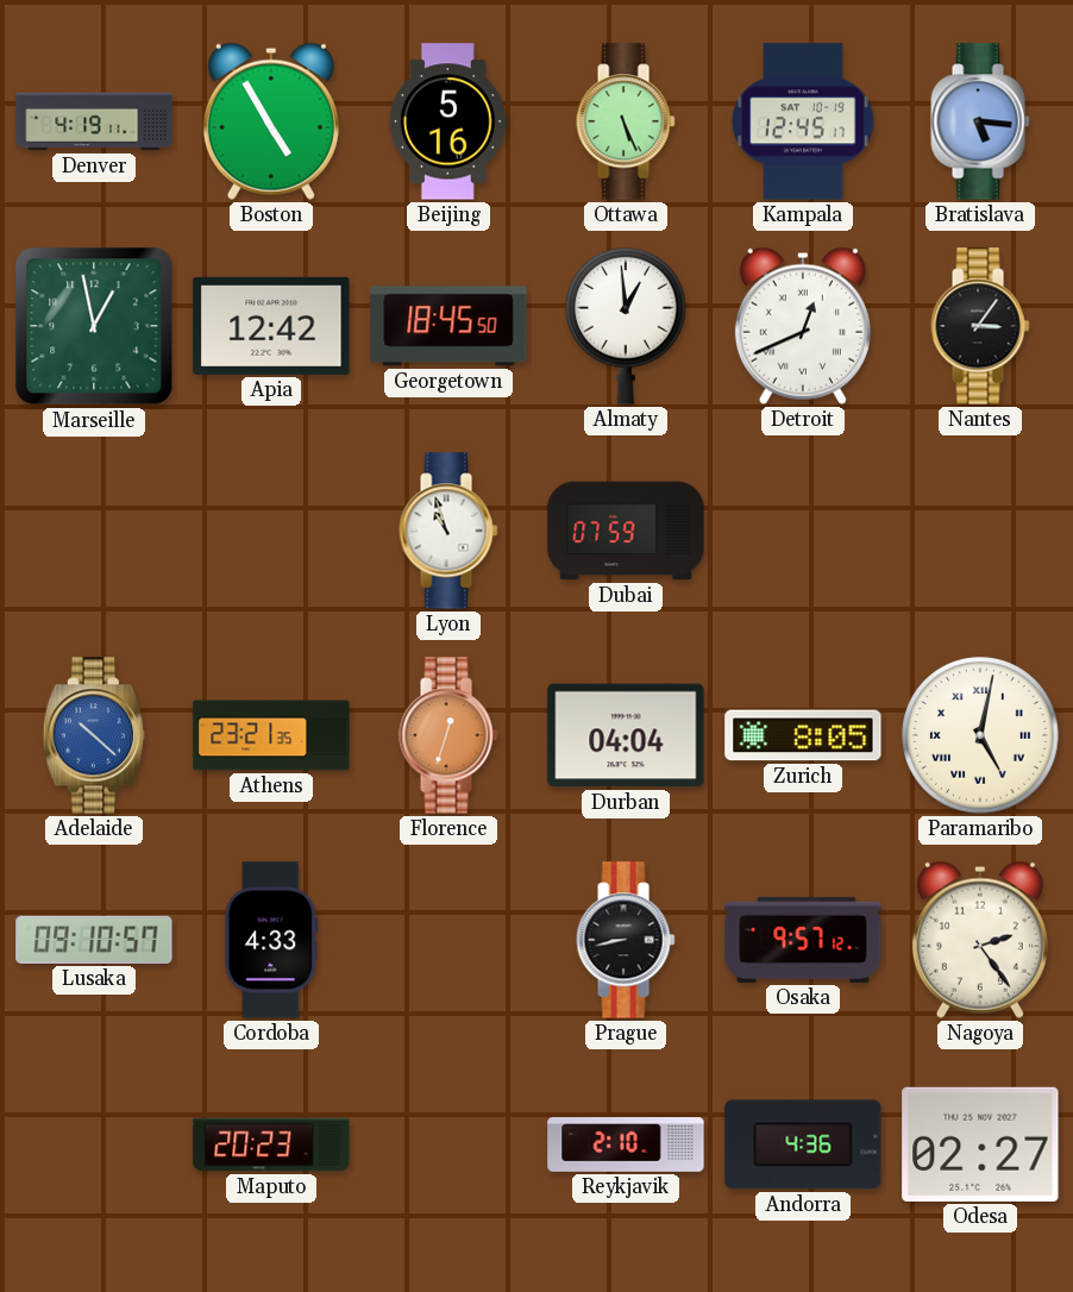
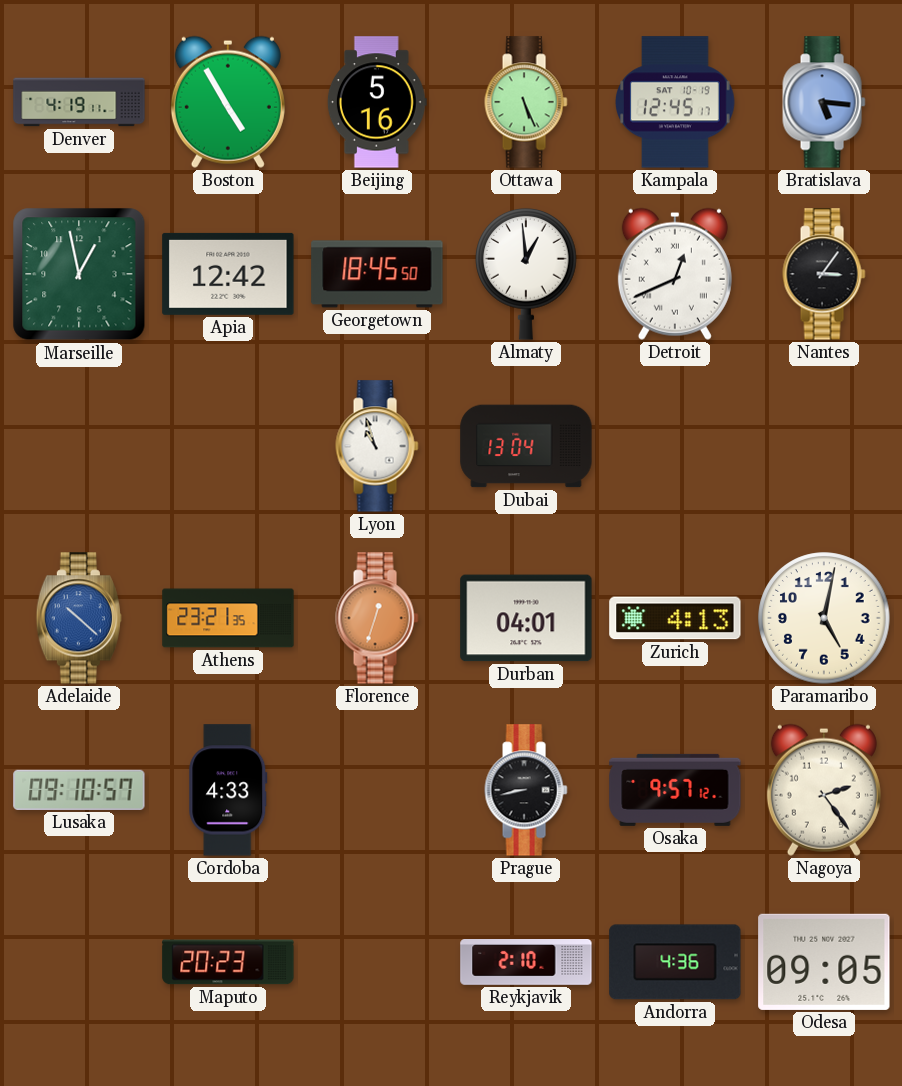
Dubai: 07:59 -> 13:04
Durban: 04:04 -> 04:01
Zurich: 8:05 -> 4:13
Paramaribo numerals: Roman -> Arabic
Odesa: 02:27 -> 09:05
